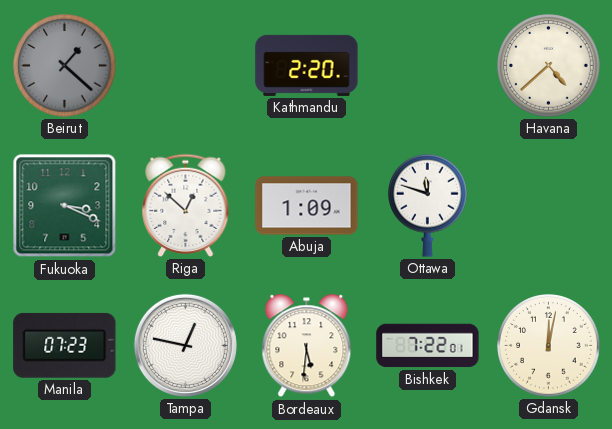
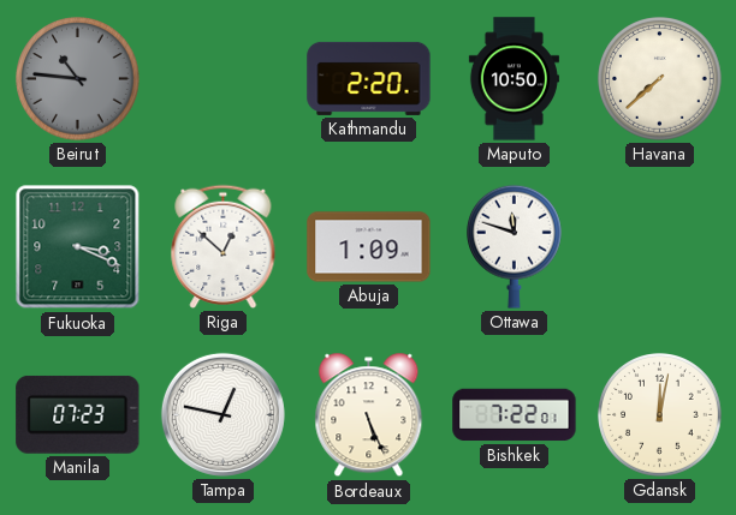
Beirut: 1:22 -> 10:46
Maputo: none -> 10:50
Havana: 4:38 -> 7:38
Bordeaux: 5:31 -> 5:26
